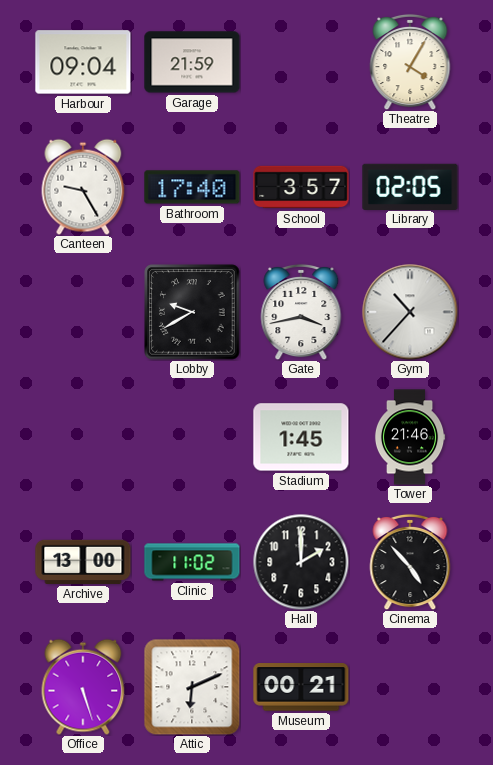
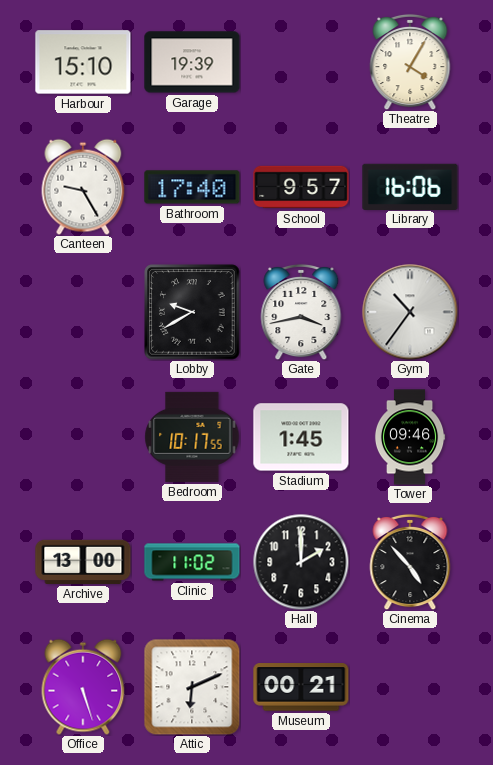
Harbour: 09:04 -> 15:10
Garage: 21:59 -> 19:39
School: 3:57 -> 9:57
Library: 02:05 -> 16:06
Gym: 10:37 -> 10:36
Bedroom: none -> 10:17
Tower: 21:46 -> 09:46
